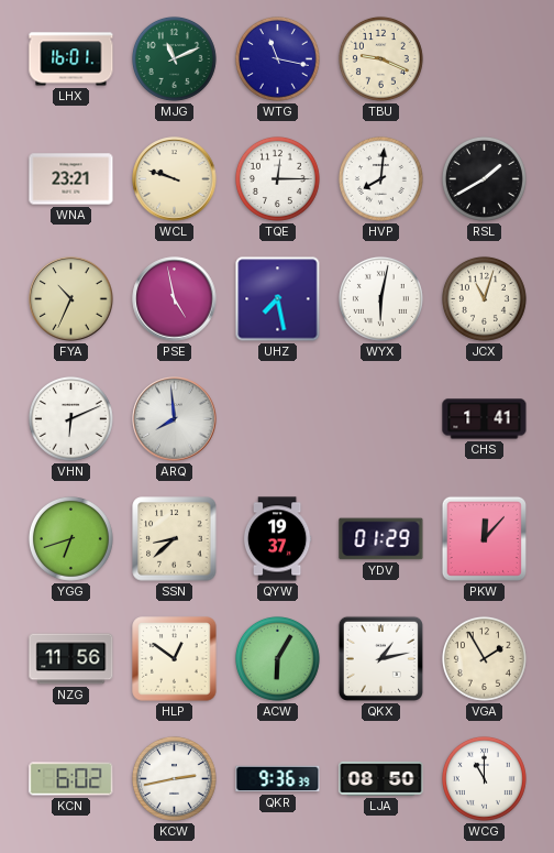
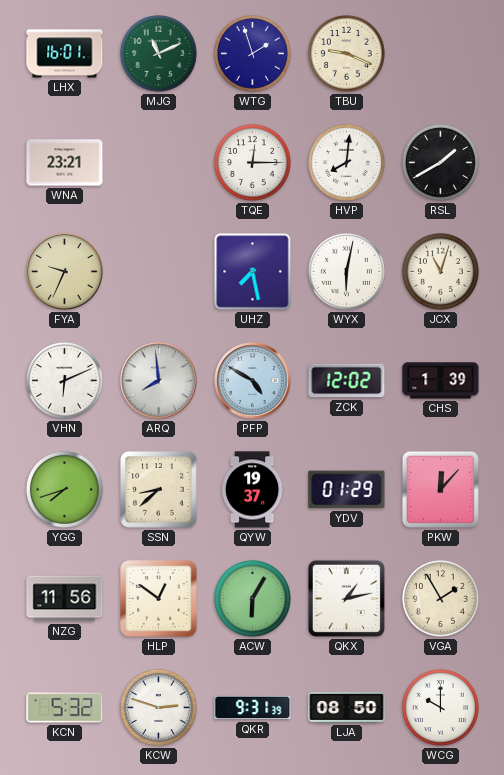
WTG: 11:17 -> 1:57
WCL: 9:48 -> none
FYA: 10:34 -> 9:34
PSE: 4:58 -> none
PFP: none -> 4:50
ZCK: none -> 12:02
CHS: 1:41 -> 1:39
YGG: 6:42 -> 7:42
KCN: 6:02 -> 5:32
KCW: 2:43 -> 2:48
QKR: 9:36 -> 9:31
WCG: 11:00 -> 10:00
